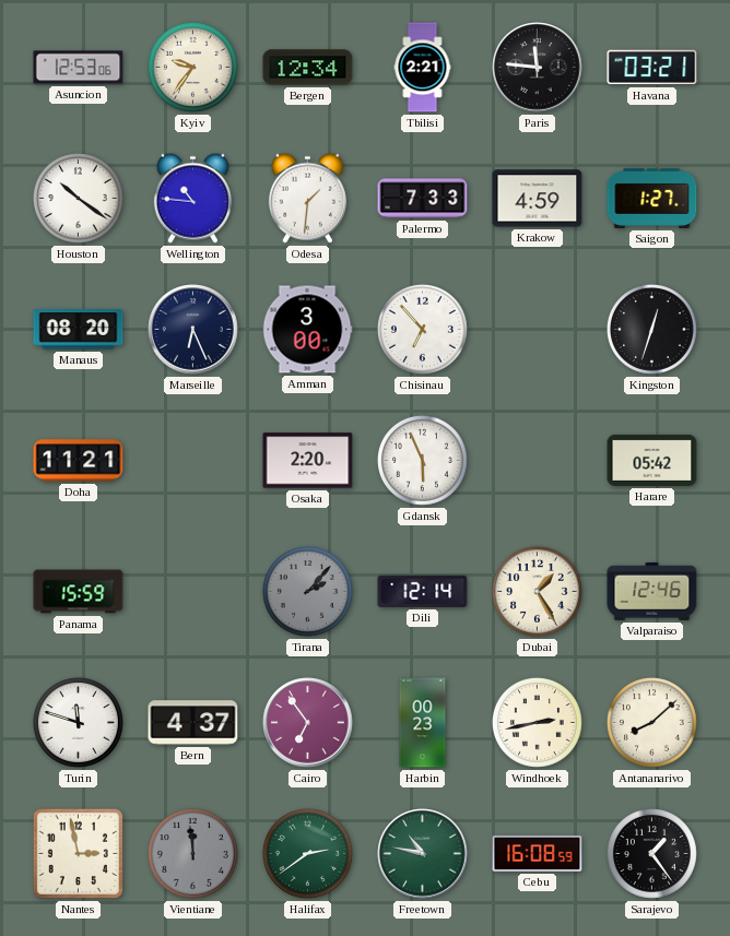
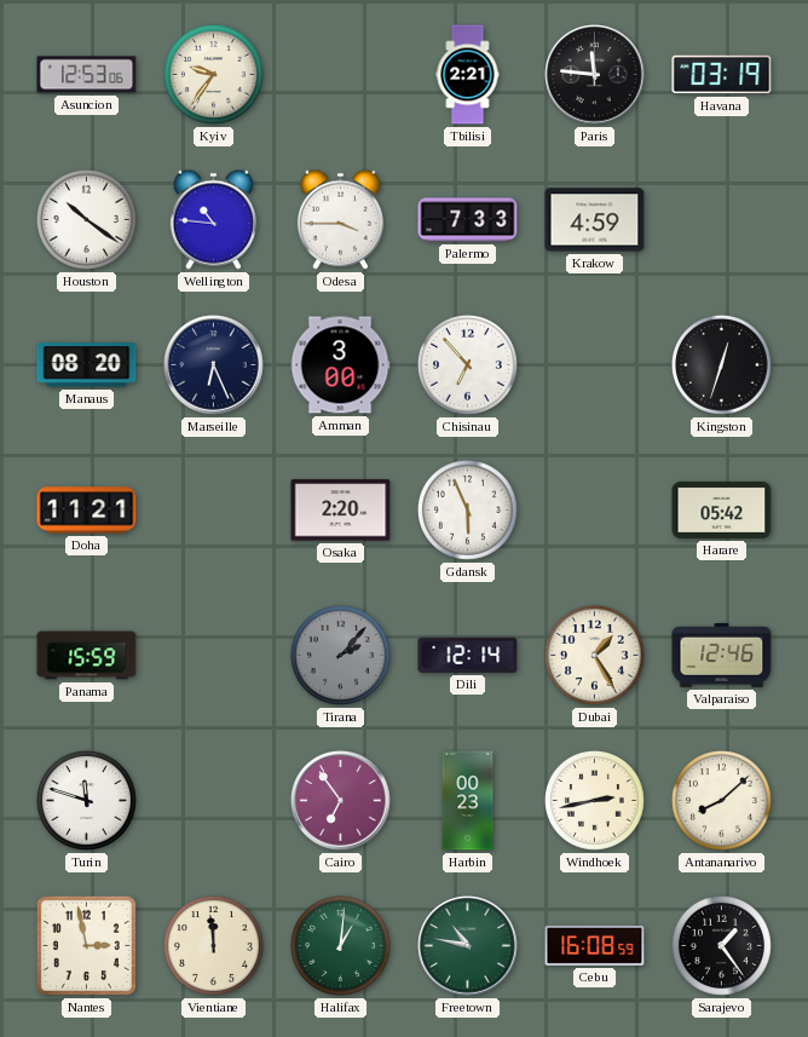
Bergen: 12:34 -> none
Havana: 03:21 -> 03:19
Odesa: 1:31 -> 3:45
Saigon: 1:27 -> none
Bern: 4:37 -> none
Vientiane dial: grey -> cream
Halifax: 2:39 -> 1:01
